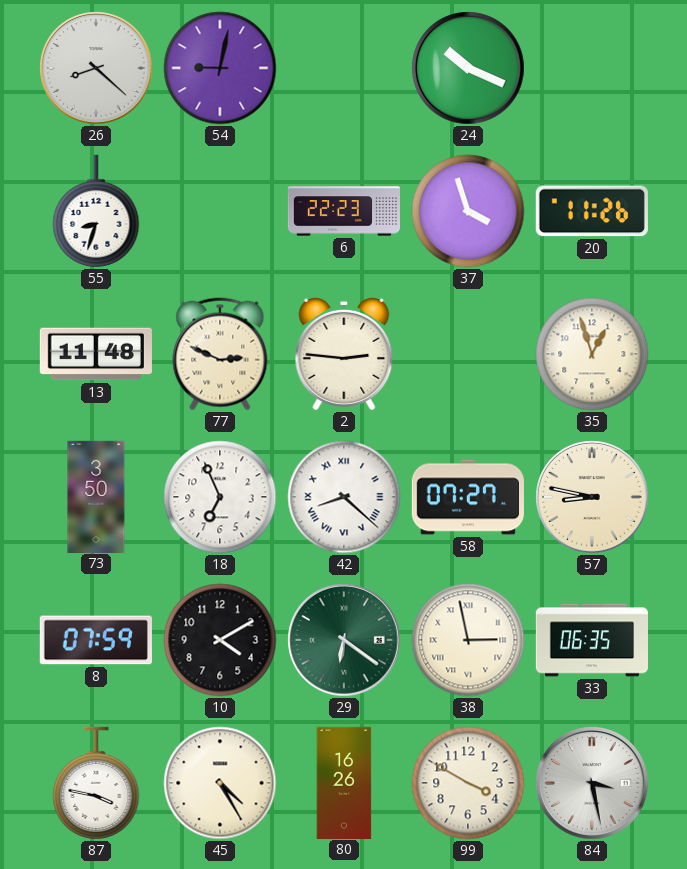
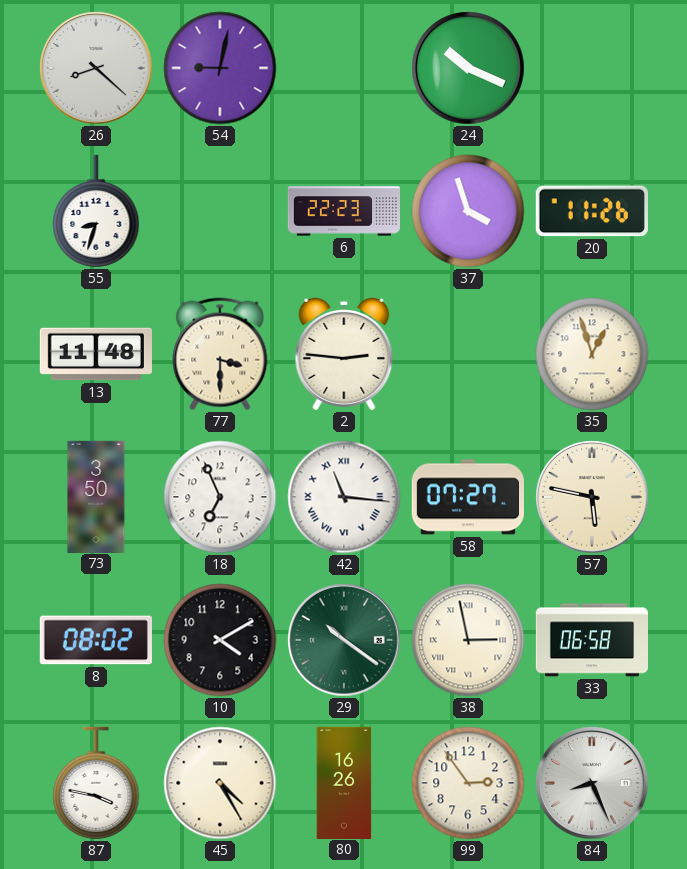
77: 2:49 -> 3:30
42: 8:22 -> 11:16
57: 8:47 -> 5:47
8: 07:59 -> 08:02
29: 6:21 -> 10:21
33: 06:35 -> 06:58
99: 3:50 -> 2:54
84: 3:28 -> 8:26
